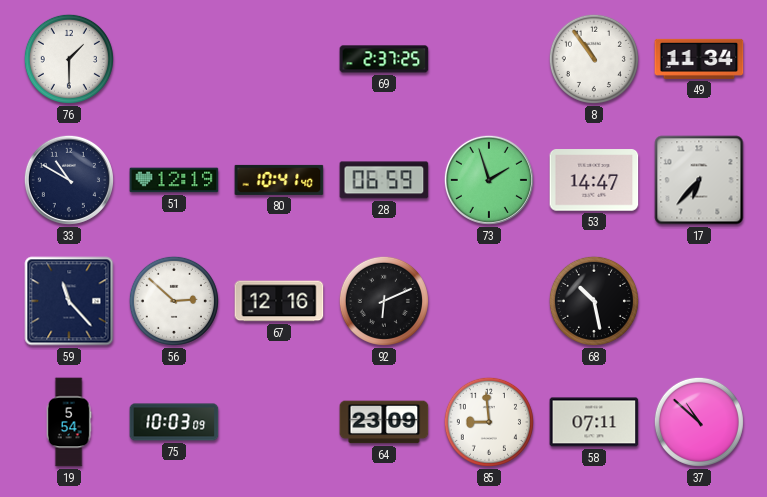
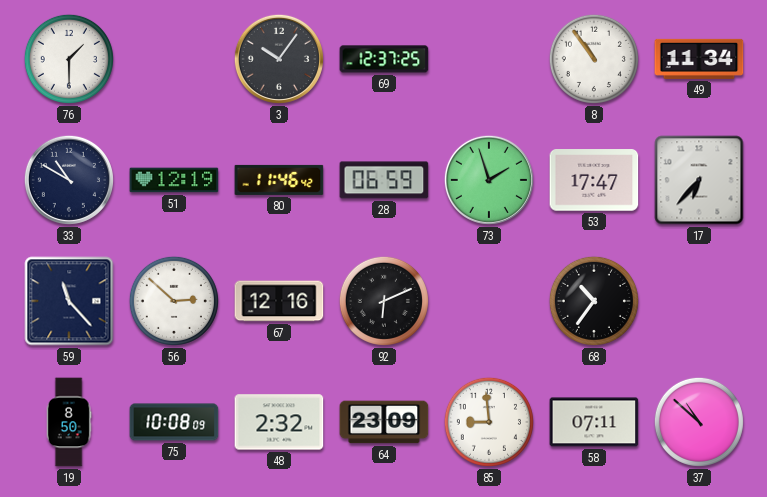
3: none -> 10:06
69: 2:37 -> 12:37
80: 10:41 -> 11:46
53: 14:47 -> 17:47
68: 10:28 -> 10:36
19: 5:54 -> 8:50
75: 10:03 -> 10:08
48: none -> 2:32
